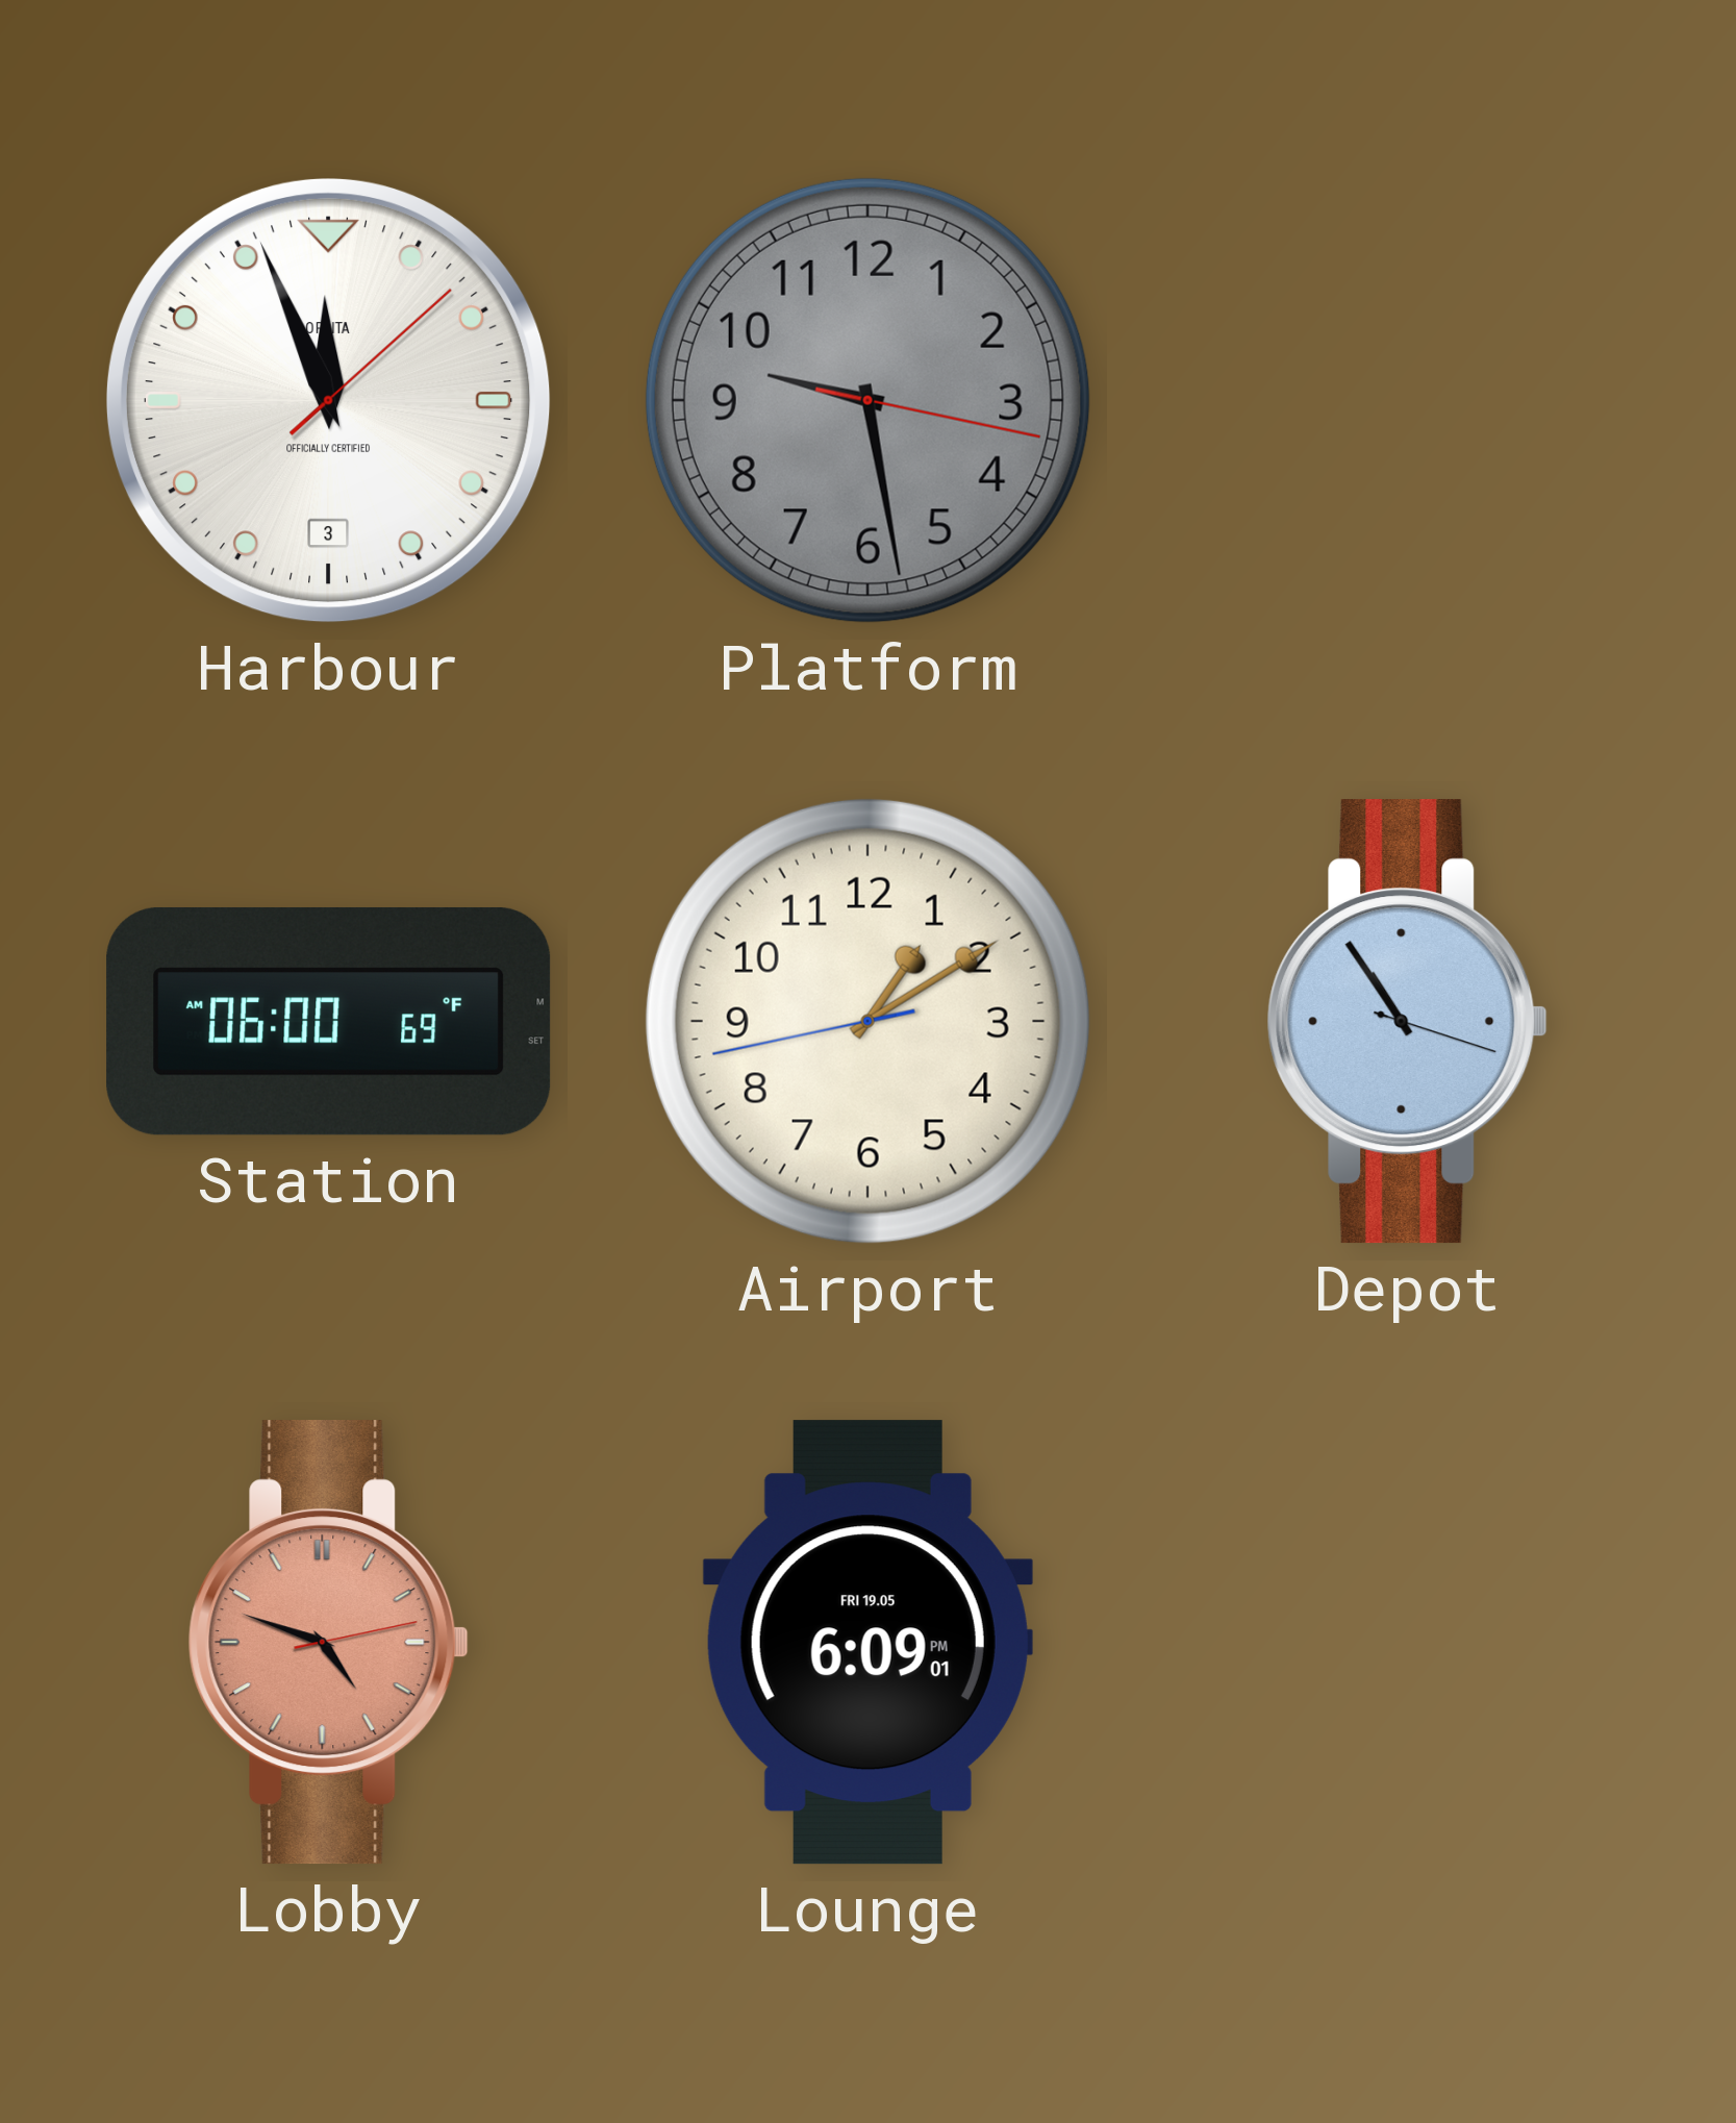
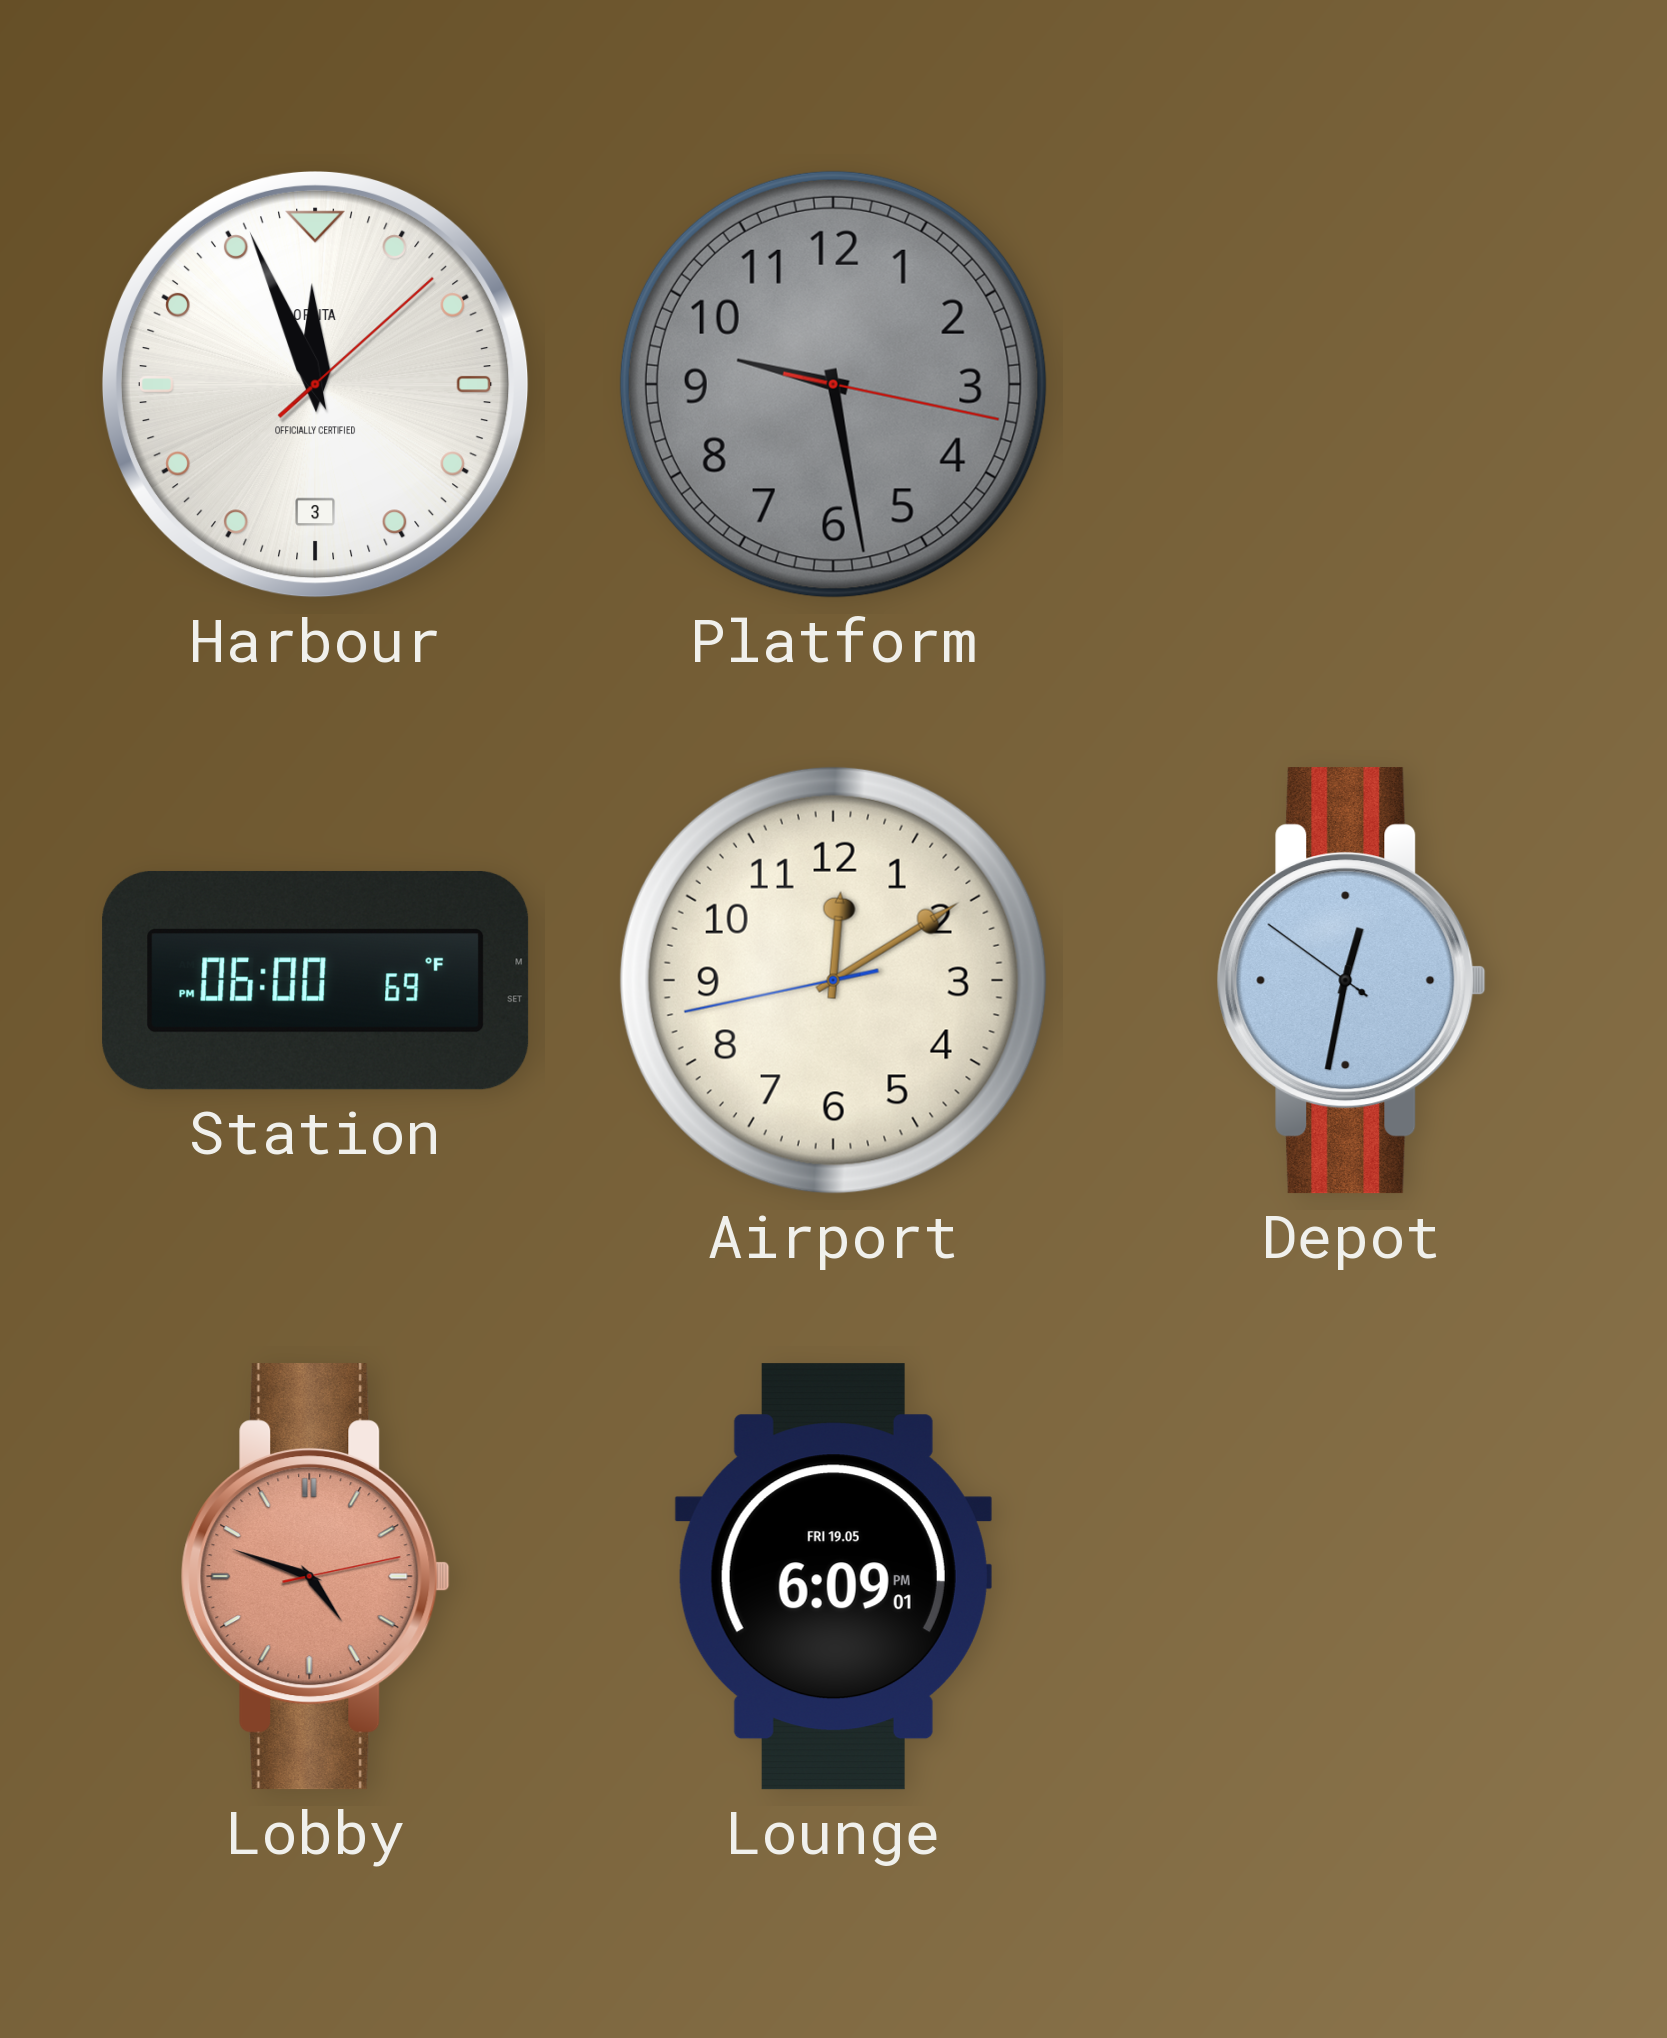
Station: 06:00 AM -> 06:00 PM
Airport: 1:09 -> 12:09
Depot: 10:54 -> 12:31
